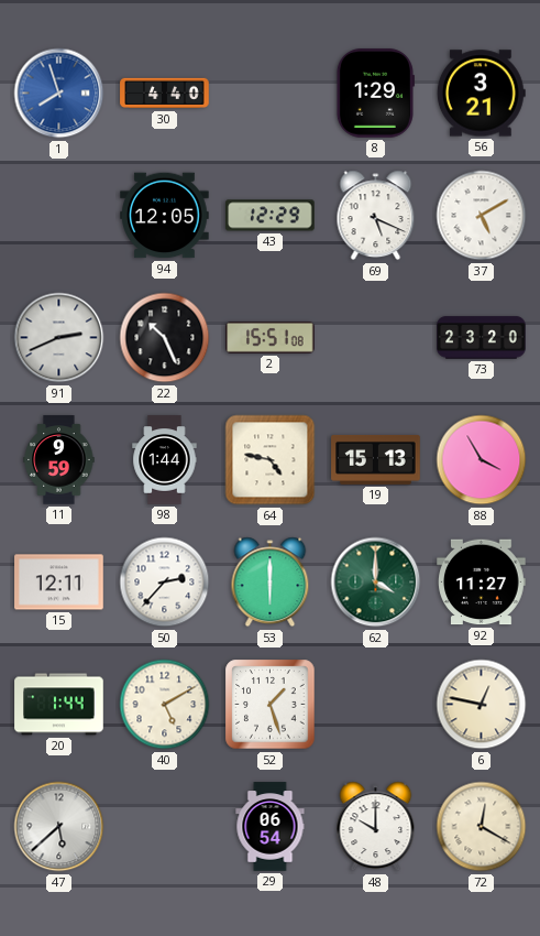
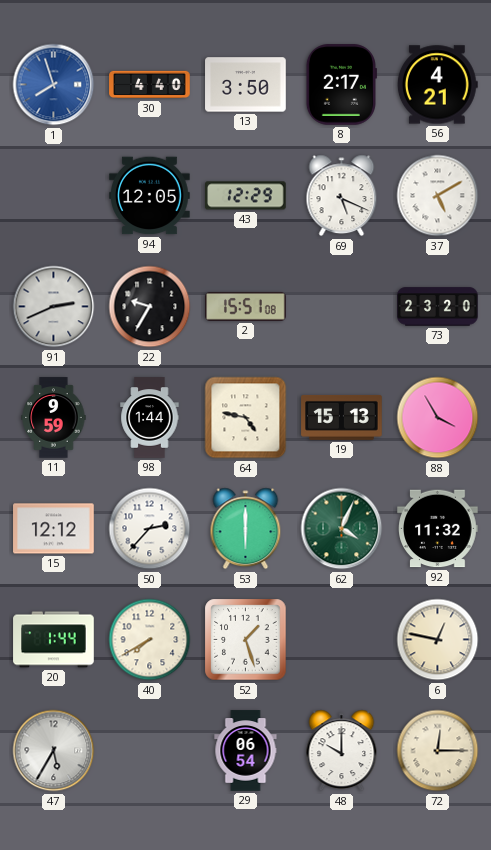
13: none -> 3:50
8: 1:29 -> 2:17
56: 3:21 -> 4:21
22: 10:26 -> 9:35
15: 12:11 -> 12:12
62: 4:00 -> 4:04
92: 11:27 -> 11:32
40: 5:10 -> 7:40
47: 5:38 -> 5:35
72: 12:20 -> 12:15
